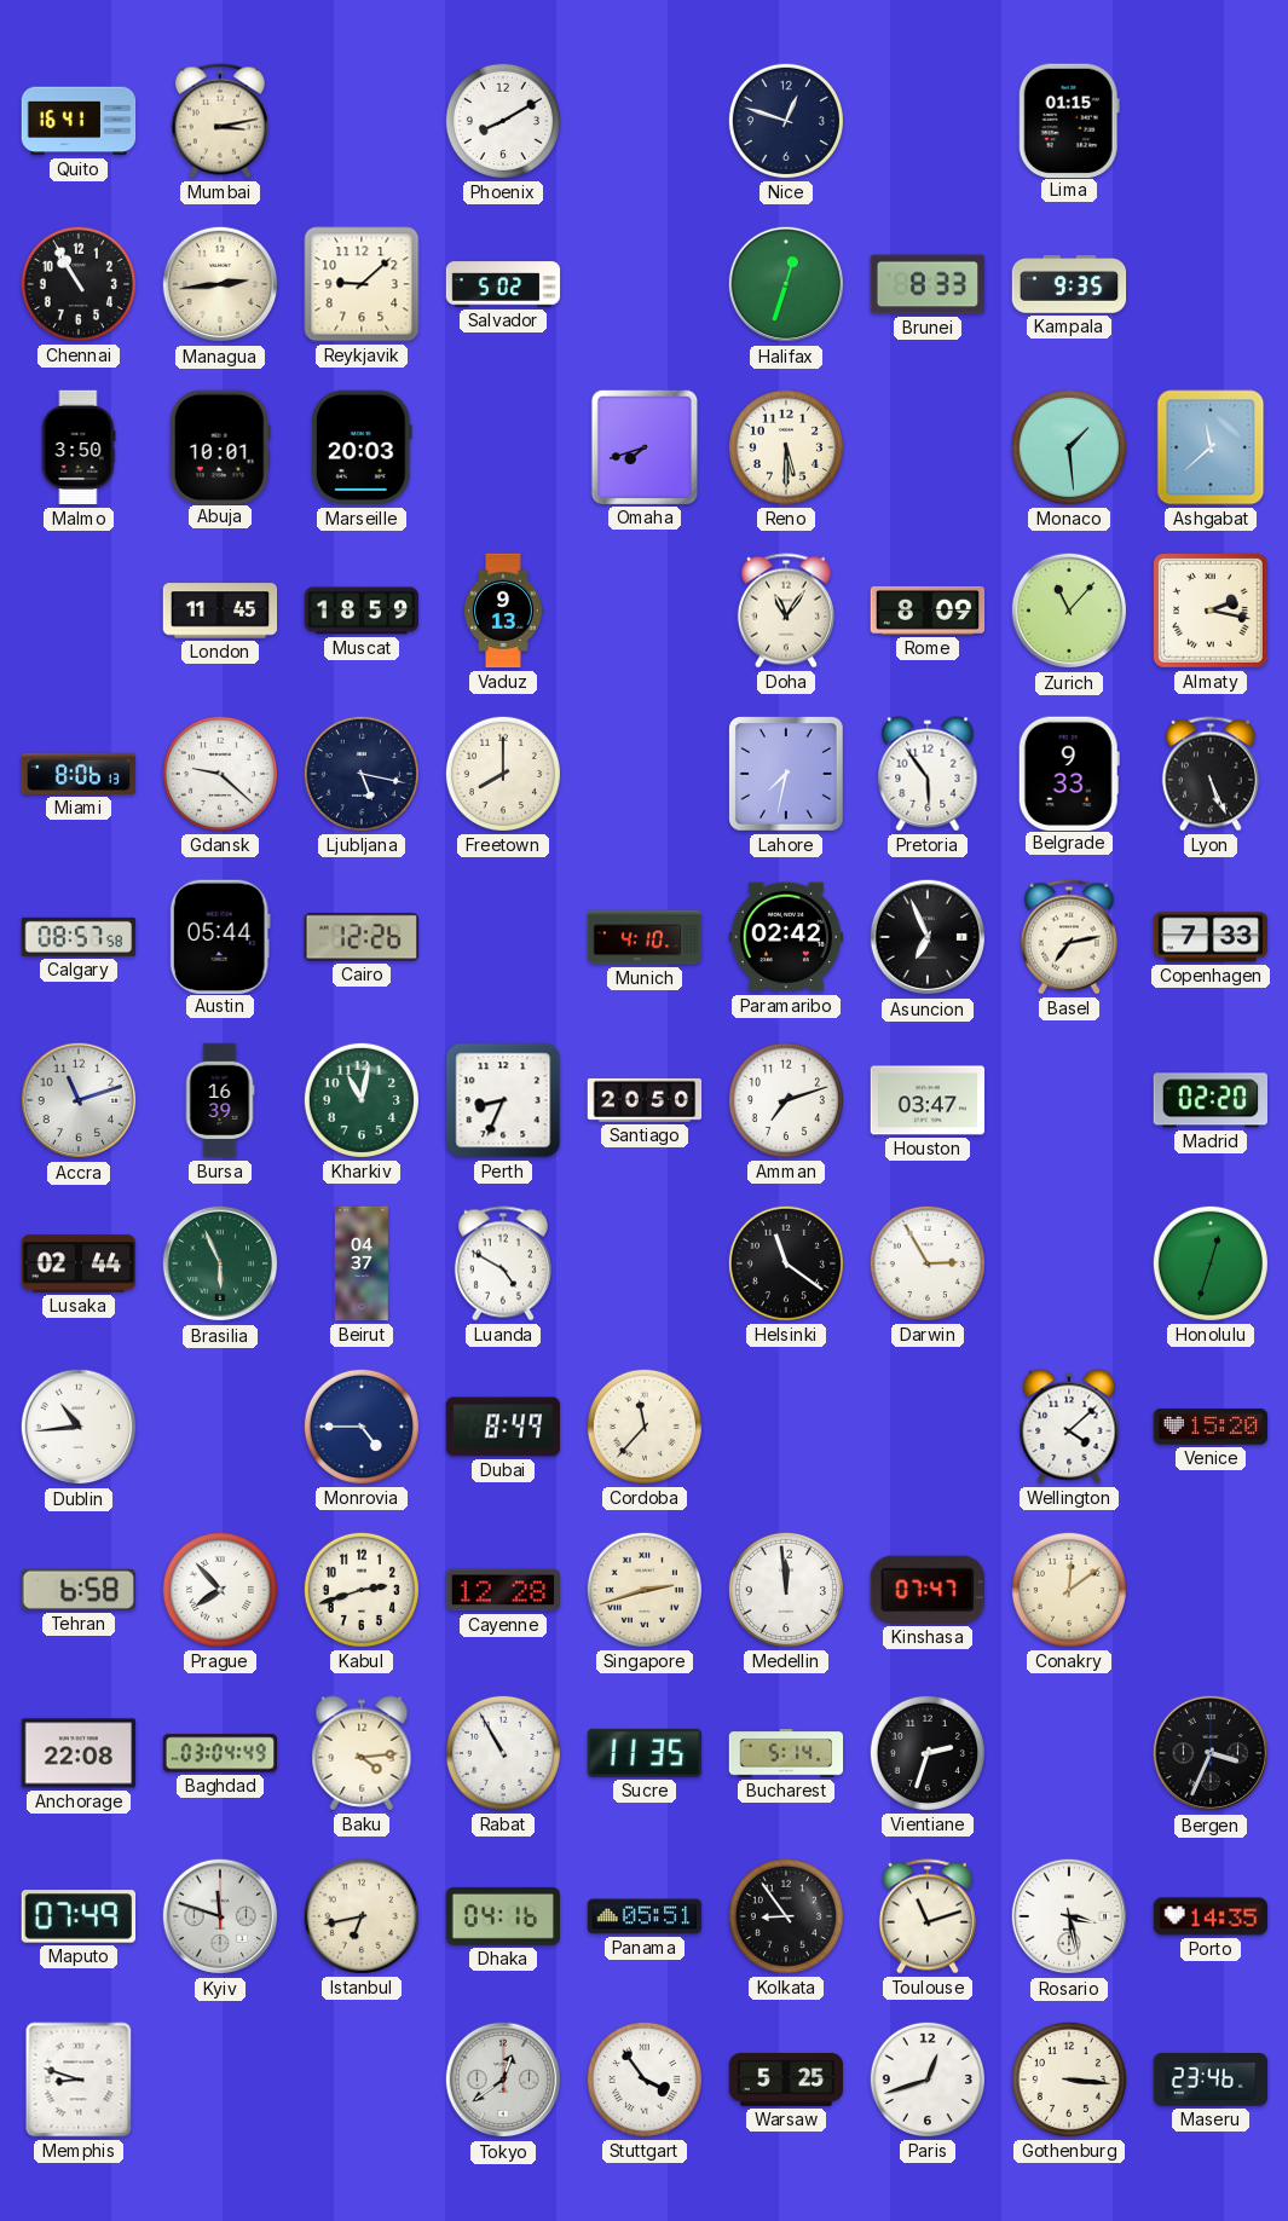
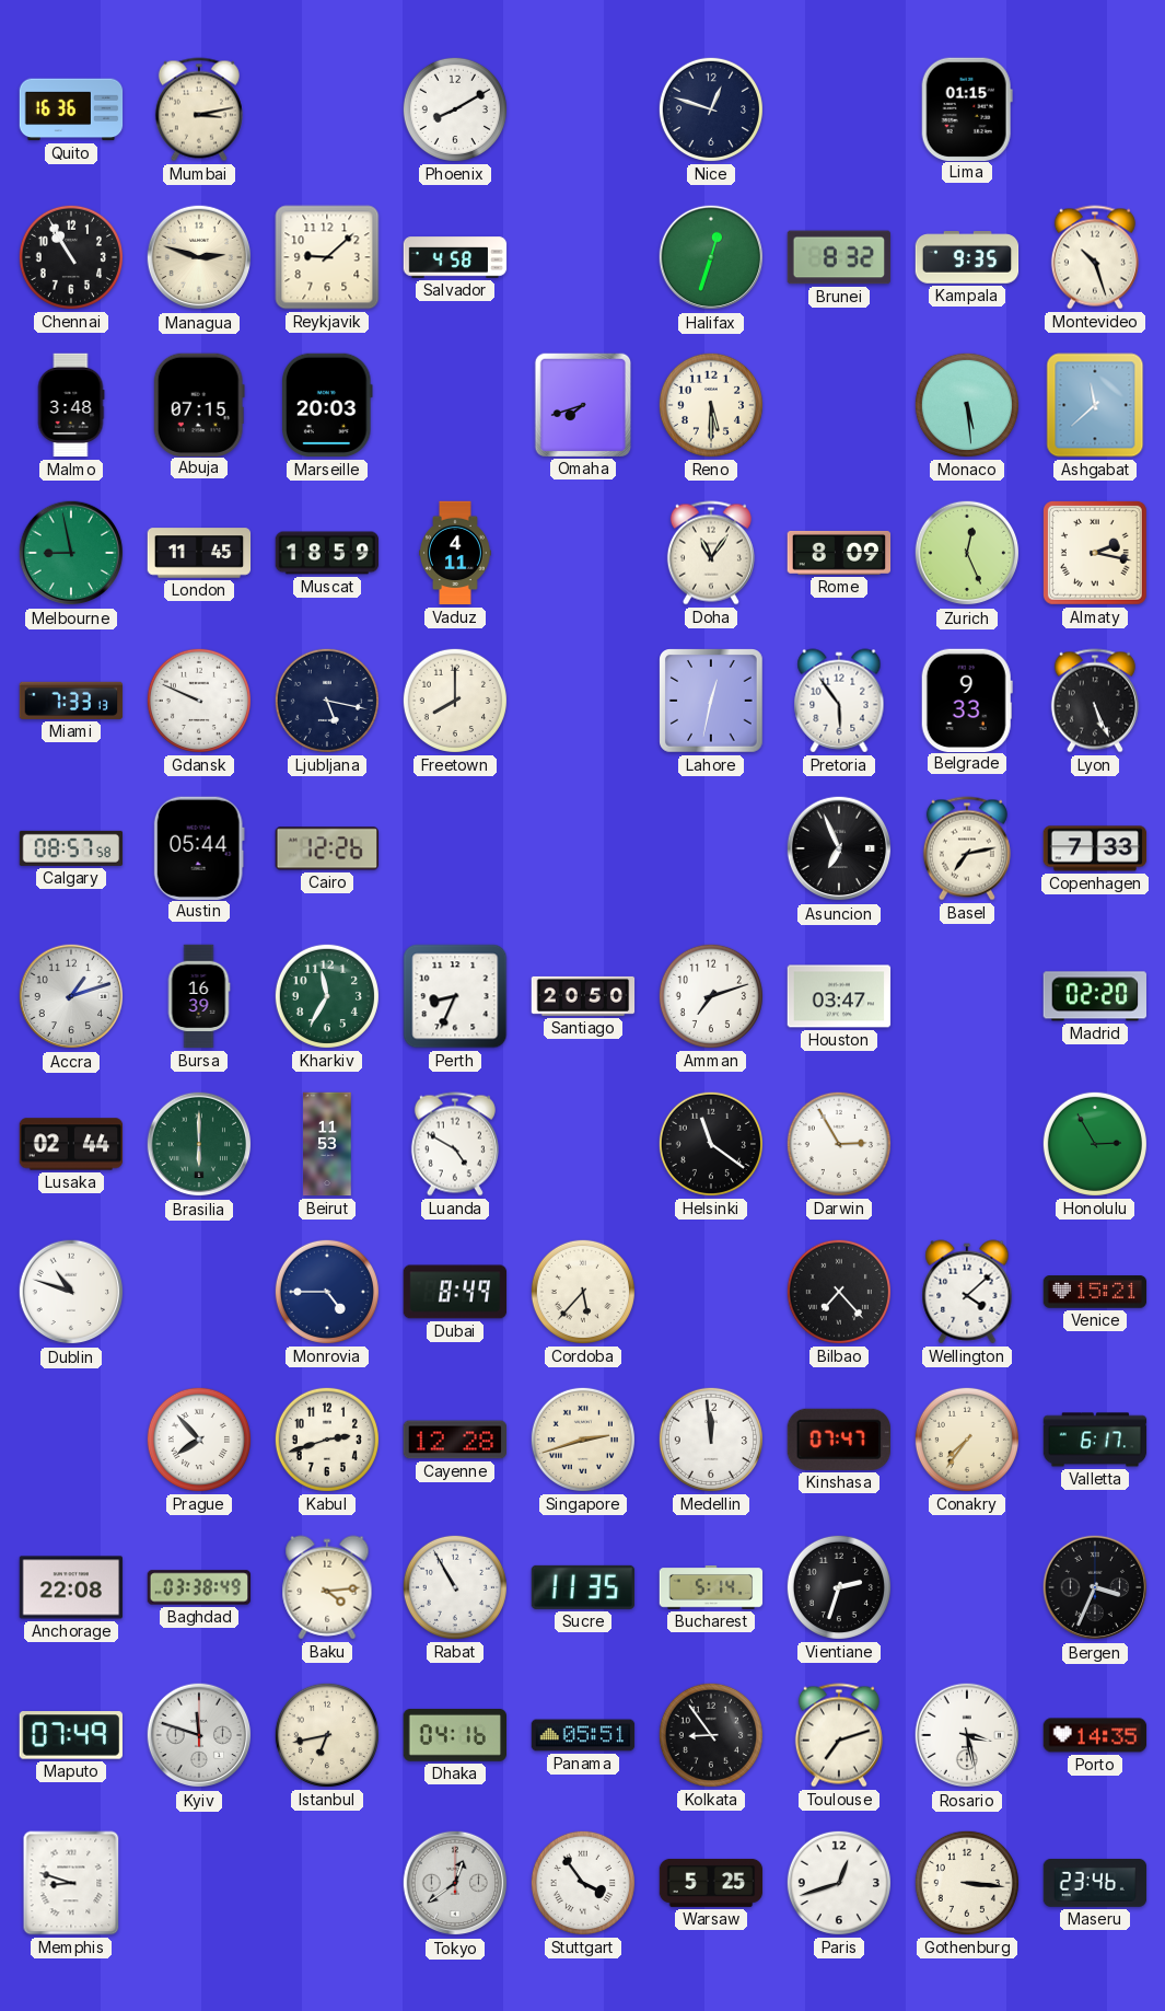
Quito: 16:41 -> 16:36
Managua: 2:44 -> 2:48
Salvador: 5:02 -> 4:58
Brunei: 8:33 -> 8:32
Montevideo: none -> 10:27
Malmo: 3:50 -> 3:48
Abuja: 10:01 -> 07:15
Monaco: 1:29 -> 5:29
Melbourne: none -> 8:58
Vaduz: 9:13 -> 4:11
Zurich: 11:07 -> 12:26
Miami: 8:06 -> 7:33
Gdansk: 9:22 -> 9:49
Lahore: 7:32 -> 12:32
Munich: 4:10 -> none
Paramaribo: 02:42 -> none
Accra: 11:12 -> 1:12
Kharkiv: 11:02 -> 11:35
Brasilia: 5:56 -> 6:00
Beirut: 04:37 -> 11:53
Honolulu: 12:33 -> 2:55
Dublin: 10:44 -> 10:48
Cordoba: 11:37 -> 5:37
Bilbao: none -> 7:23
Venice: 15:20 -> 15:21
Tehran: 6:58 -> none
Conakry: 12:09 -> 7:36
Valletta: none -> 6:17
Baghdad: 03:04 -> 03:38
Toulouse: 11:12 -> 7:12
